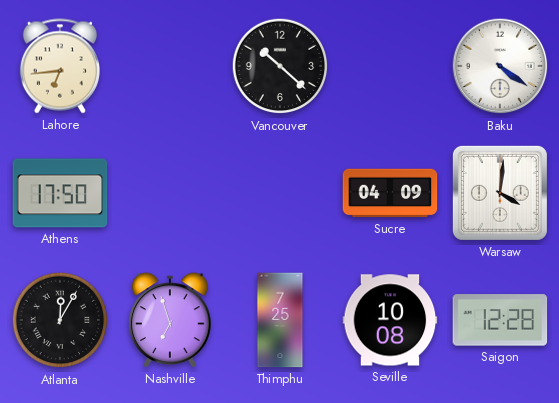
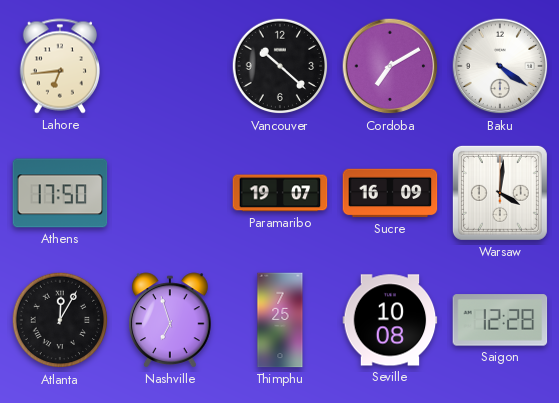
Cordoba: none -> 7:10
Paramaribo: none -> 19:07
Sucre: 04:09 -> 16:09
